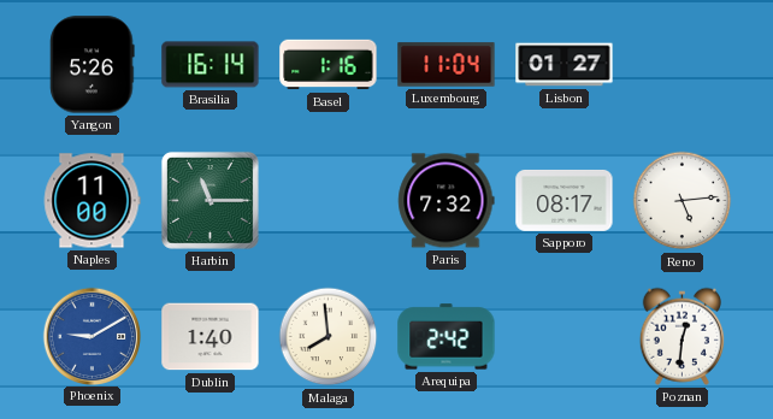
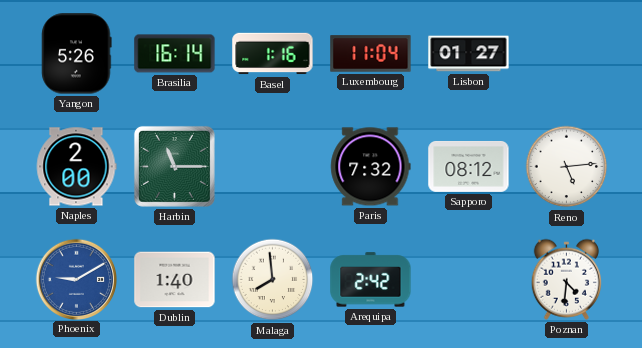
Naples: 11:00 -> 2:00
Sapporo: 08:17 -> 08:12
Poznan: 12:31 -> 4:31
